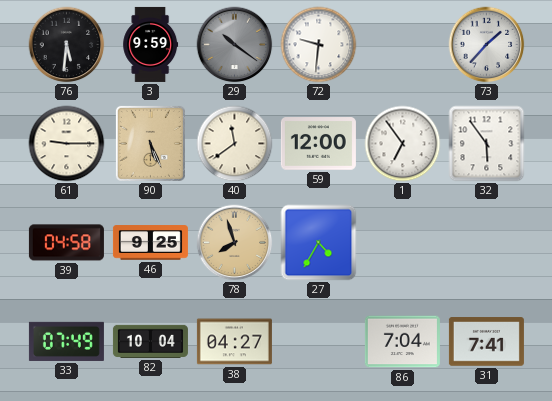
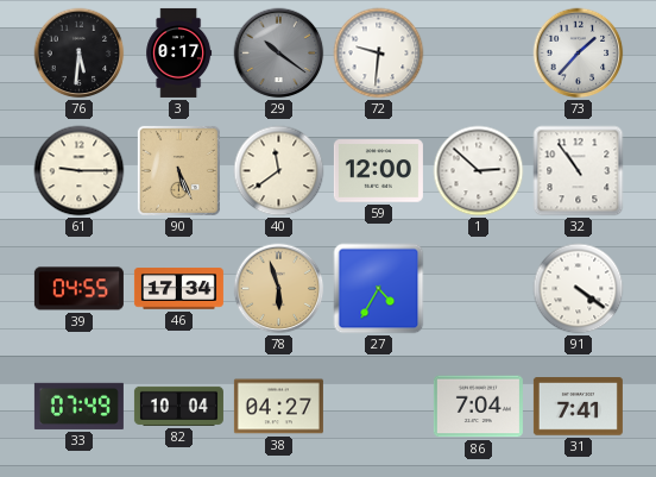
3: 9:59 -> 0:17
1: 6:54 -> 2:52
32: 5:54 -> 10:54
39: 04:58 -> 04:55
46: 9:25 -> 17:34
78: 7:57 -> 5:57
91: none -> 4:21
